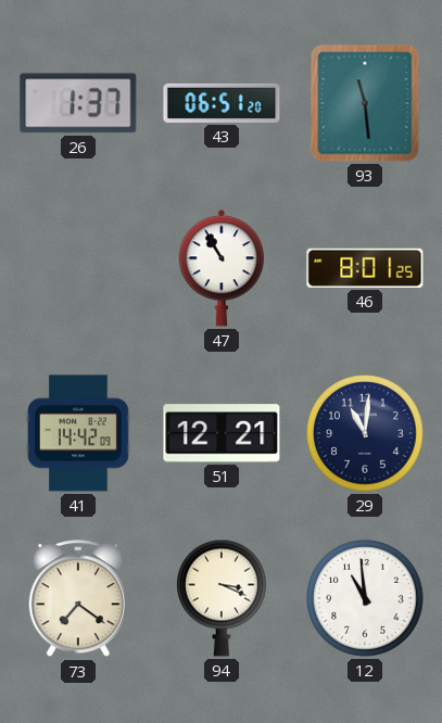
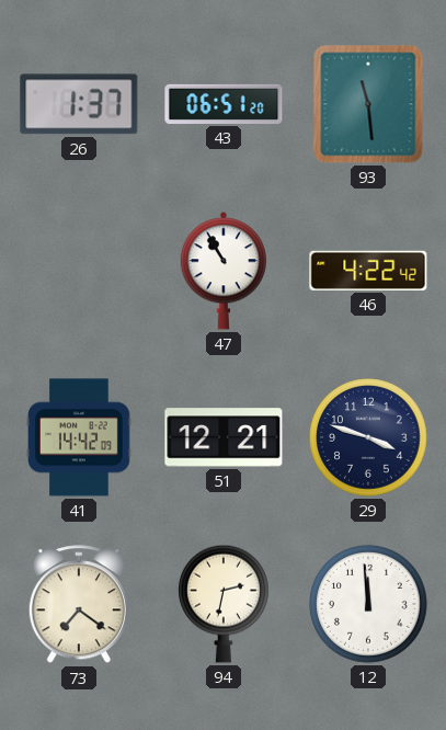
46: 8:01 -> 4:22
29: 11:01 -> 3:48
94: 3:19 -> 2:32
12: 10:59 -> 11:59
